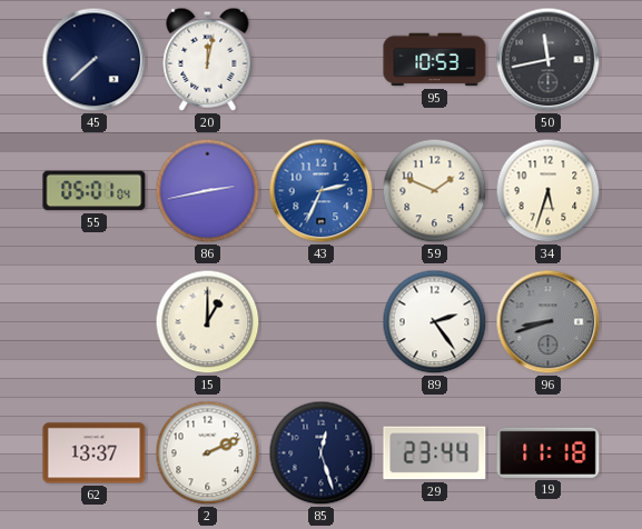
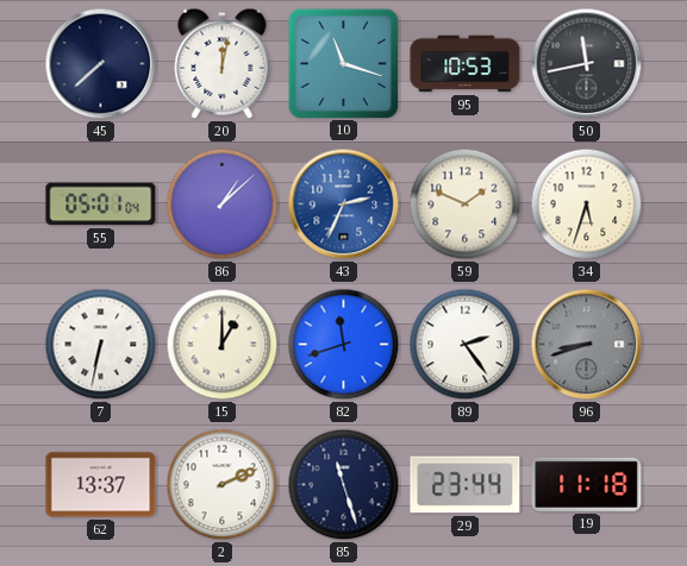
10: none -> 11:18
86: 2:43 -> 1:08
7: none -> 6:32
82: none -> 11:42
85: 12:27 -> 11:27
